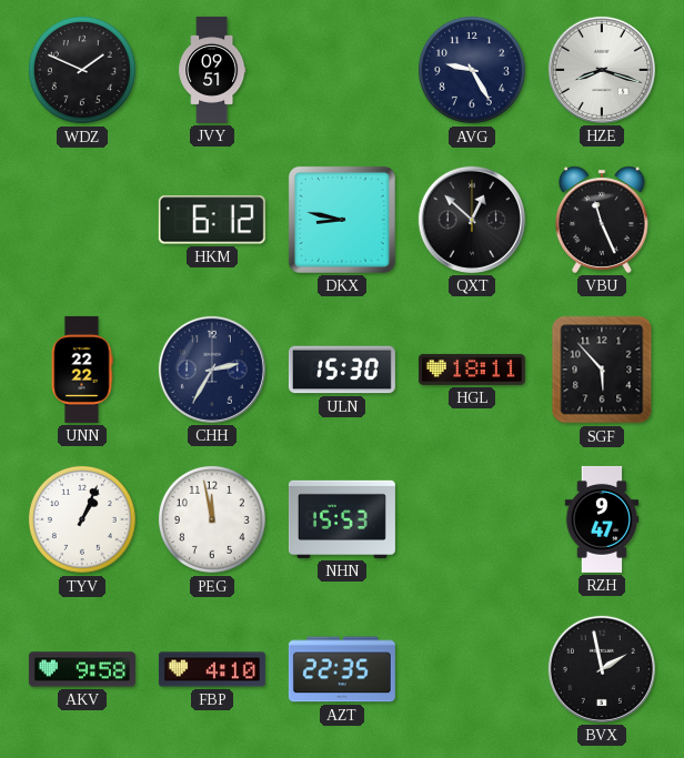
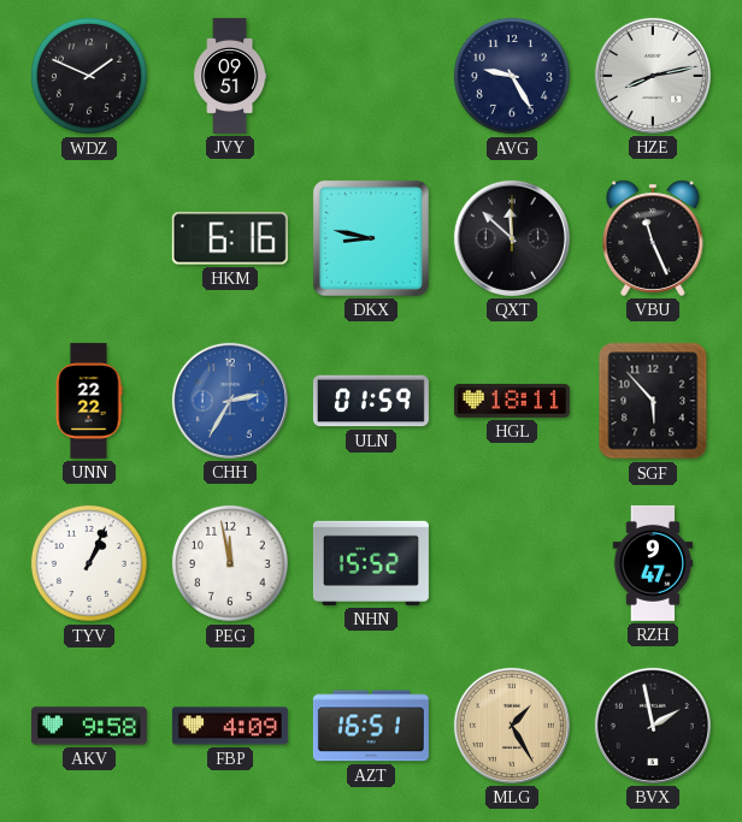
HZE: 8:18 -> 8:13
HKM: 6:12 -> 6:16
QXT: 12:52 -> 11:52
CHH dial: navy -> blue
ULN: 15:30 -> 01:59
NHN: 15:53 -> 15:52
FBP: 4:10 -> 4:09
AZT: 22:35 -> 16:51
MLG: none -> 1:25
